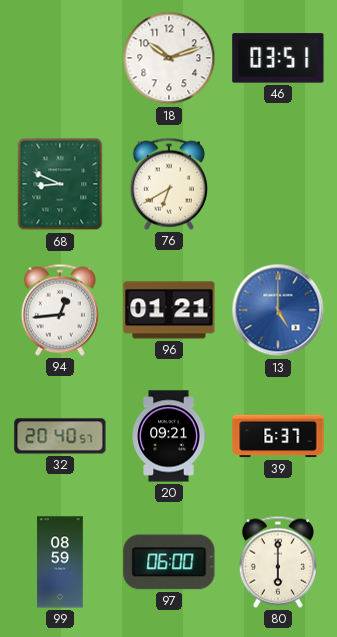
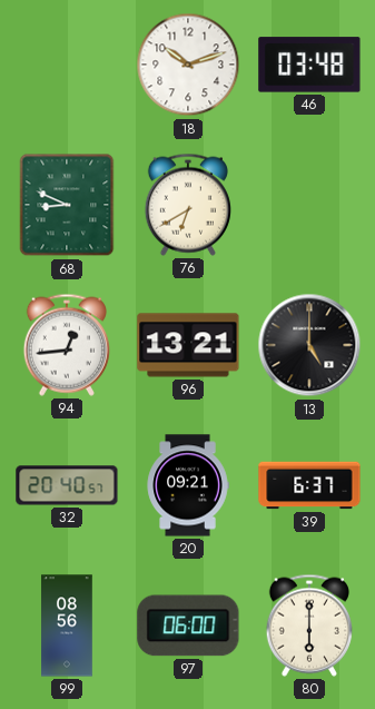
46: 03:51 -> 03:48
96: 01:21 -> 13:21
13 dial: blue -> black
99: 08:59 -> 08:56
